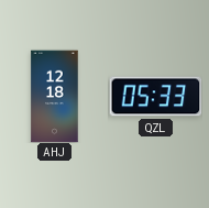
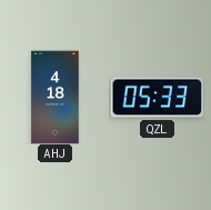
AHJ: 12:18 -> 4:18
